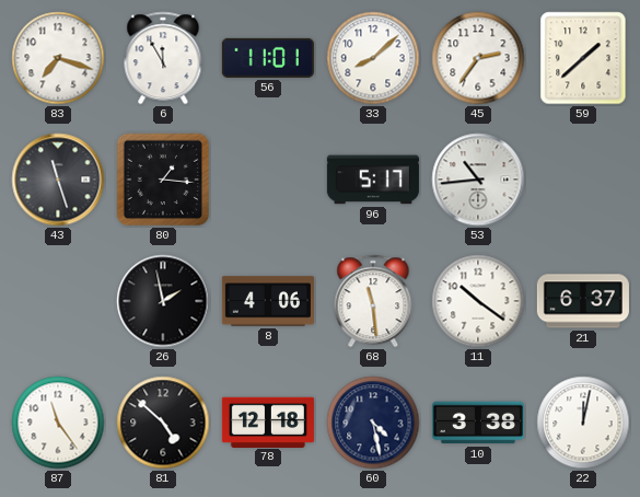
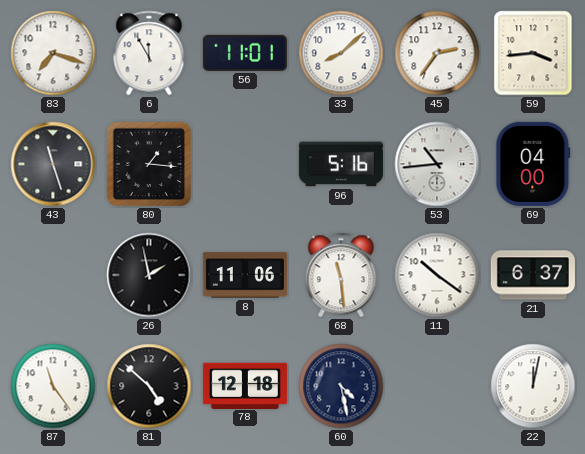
59: 1:38 -> 3:44
96: 5:17 -> 5:16
69: none -> 04:00
8: 4:06 -> 11:06
10: 3:38 -> none
